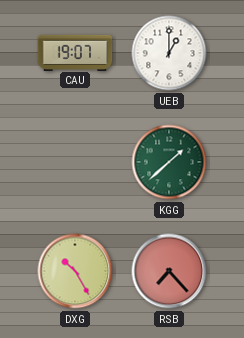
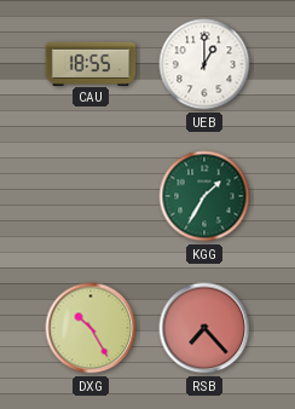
CAU: 19:07 -> 18:55
KGG: 1:38 -> 1:35
